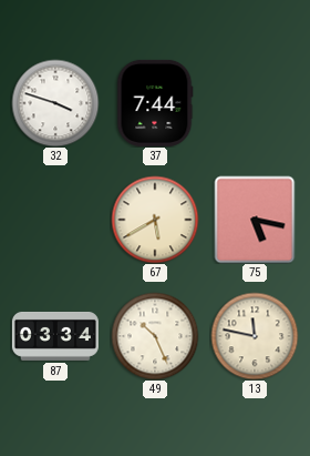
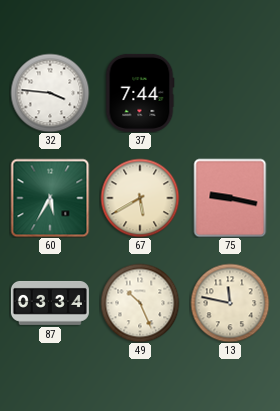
32: 3:48 -> 3:46
60: none -> 5:35
75: 5:17 -> 9:17
